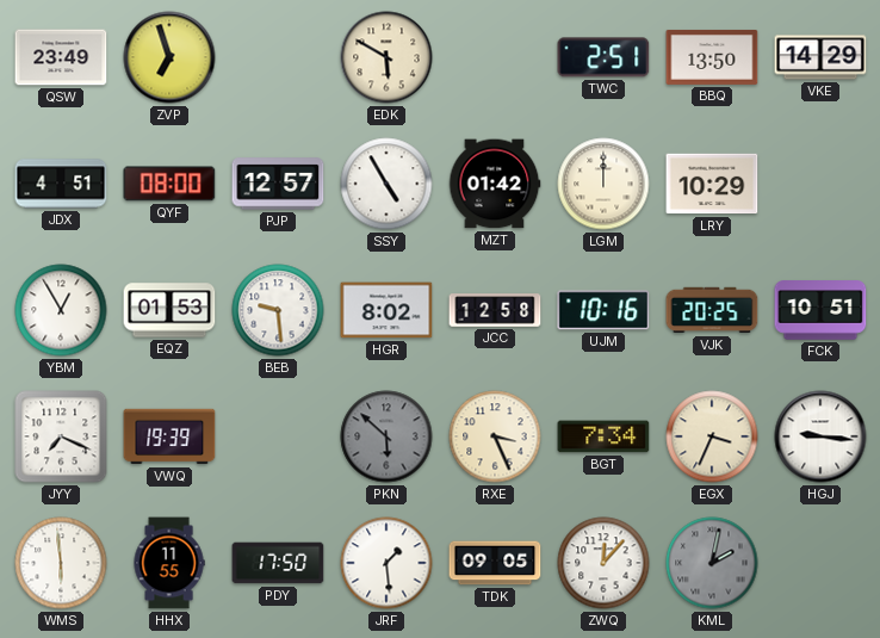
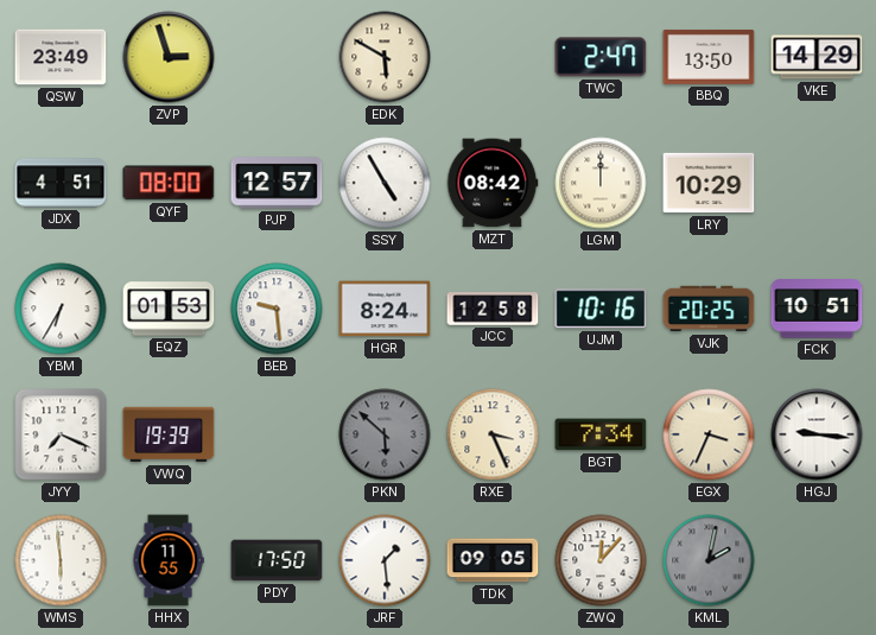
ZVP: 6:57 -> 2:57
TWC: 2:51 -> 2:47
MZT: 01:42 -> 08:42
YBM: 12:55 -> 6:35
HGR: 8:02 -> 8:24
